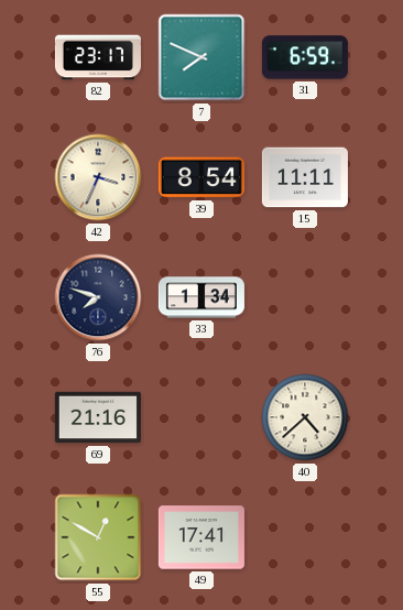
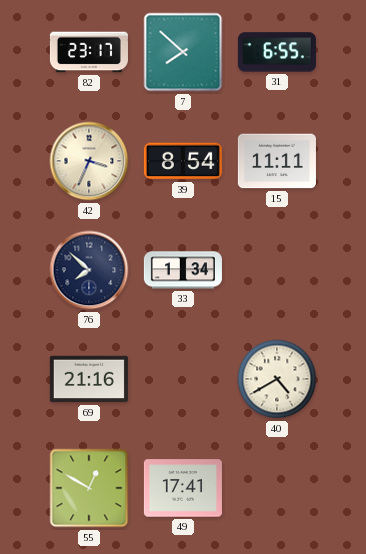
7: 7:49 -> 7:52
31: 6:59 -> 6:55
76: 7:48 -> 7:52
40: 4:38 -> 4:40
